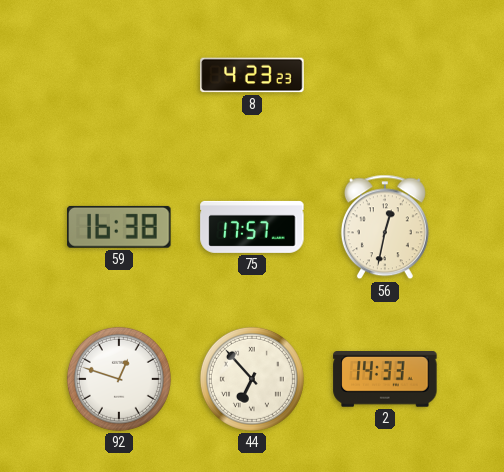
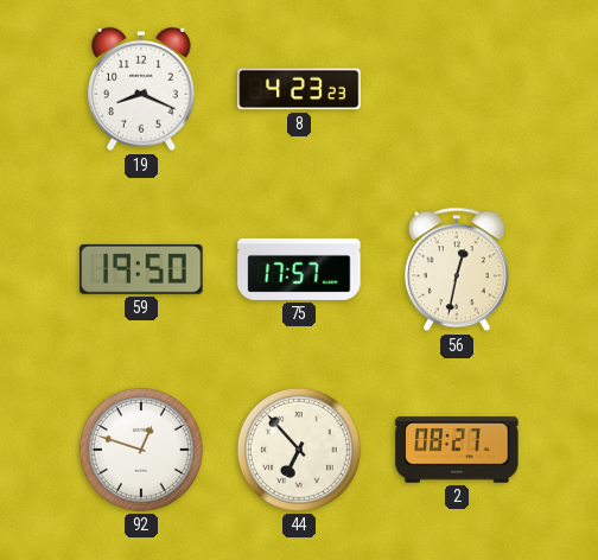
19: none -> 8:19
59: 16:38 -> 19:50
2: 14:33 -> 08:27
